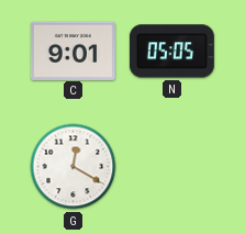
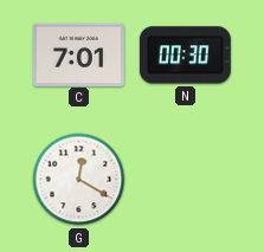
C: 9:01 -> 7:01
N: 05:05 -> 00:30
